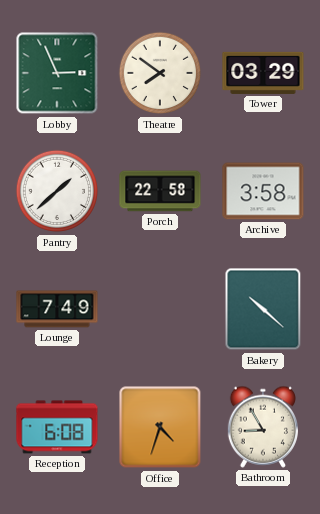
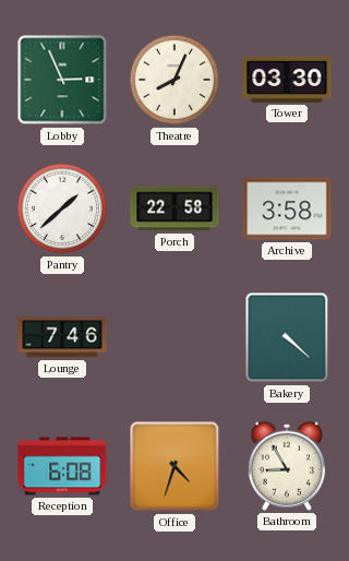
Theatre: 7:51 -> 8:04
Tower: 03:29 -> 03:30
Lounge: 7:49 -> 7:46
Bakery: 10:22 -> 4:22
